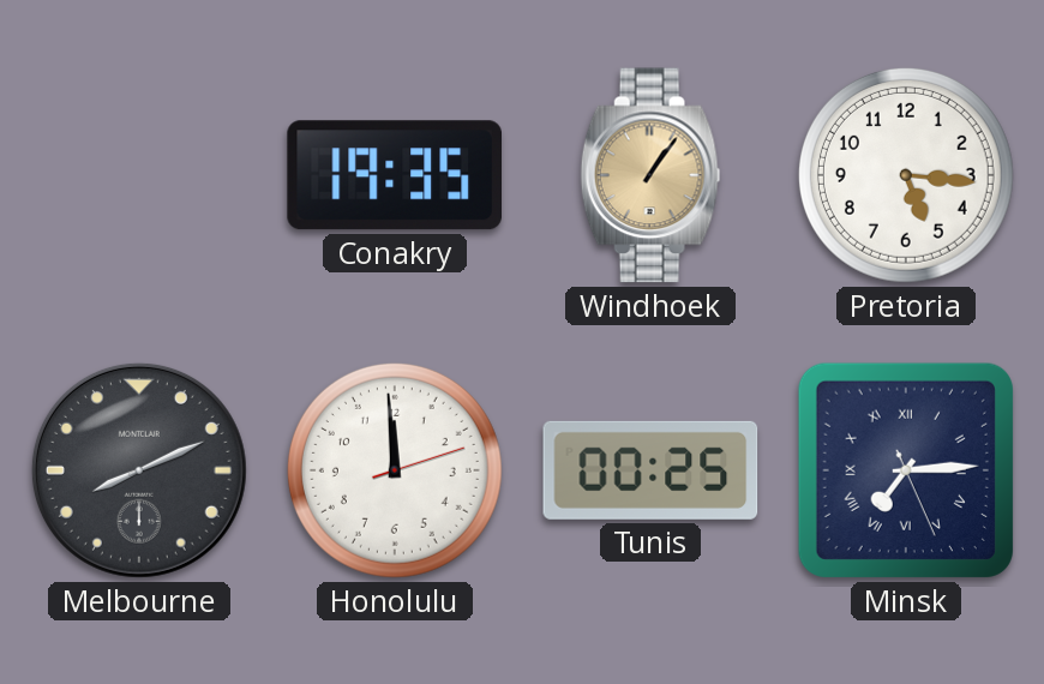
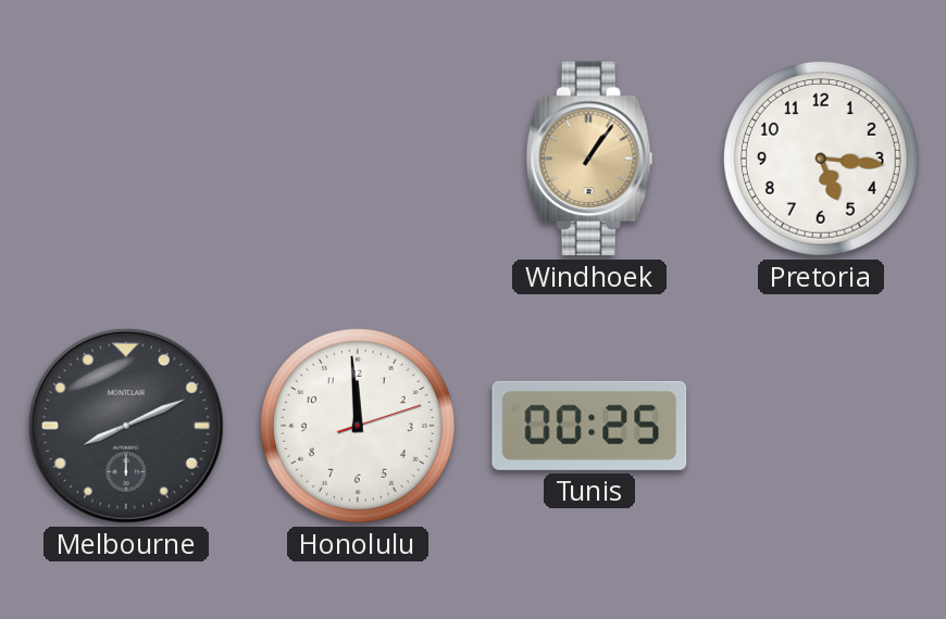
Conakry: 19:35 -> none
Minsk: 7:14 -> none
